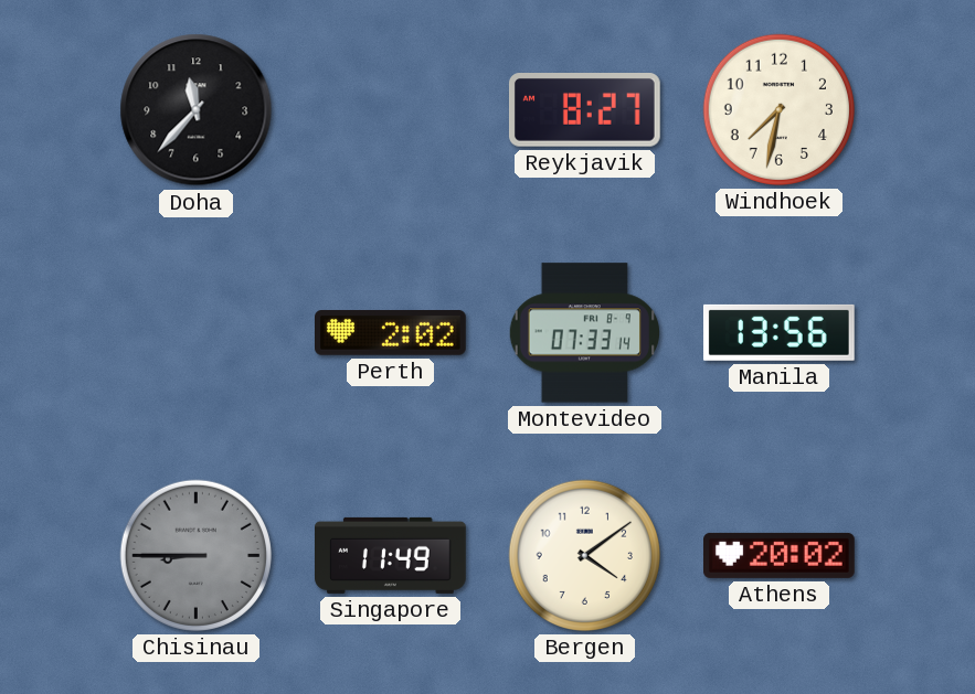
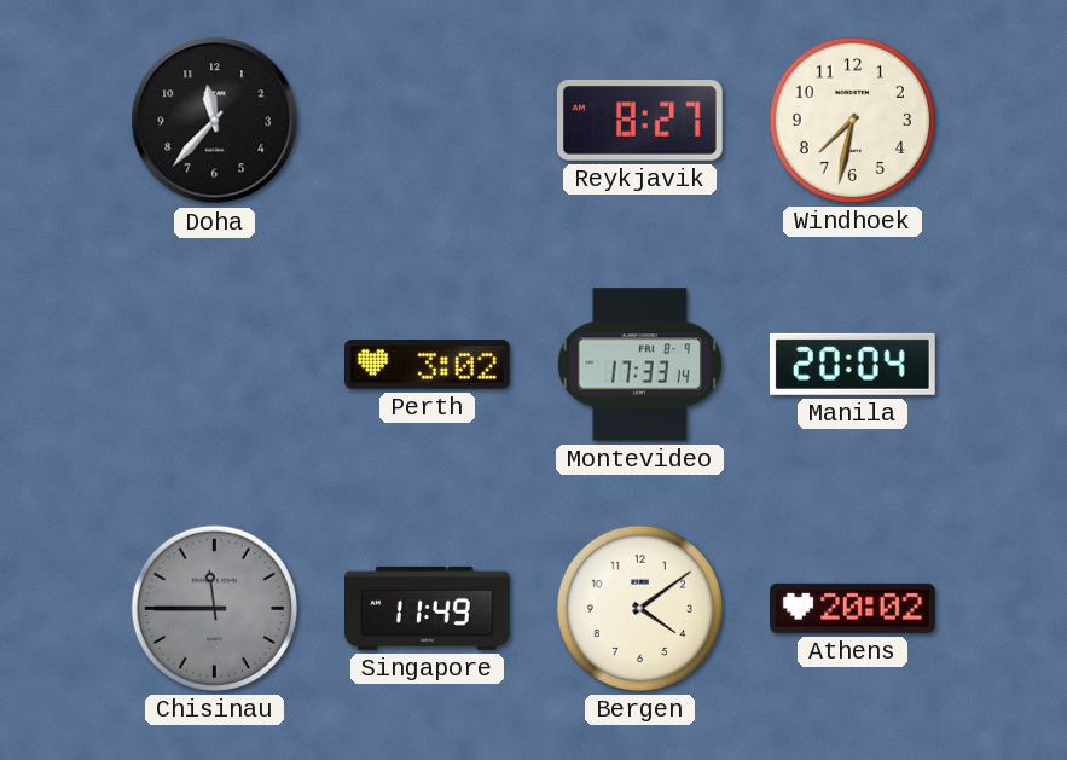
Perth: 2:02 -> 3:02
Montevideo: 07:33 -> 17:33
Manila: 13:56 -> 20:04
Chisinau: 8:45 -> 11:45
